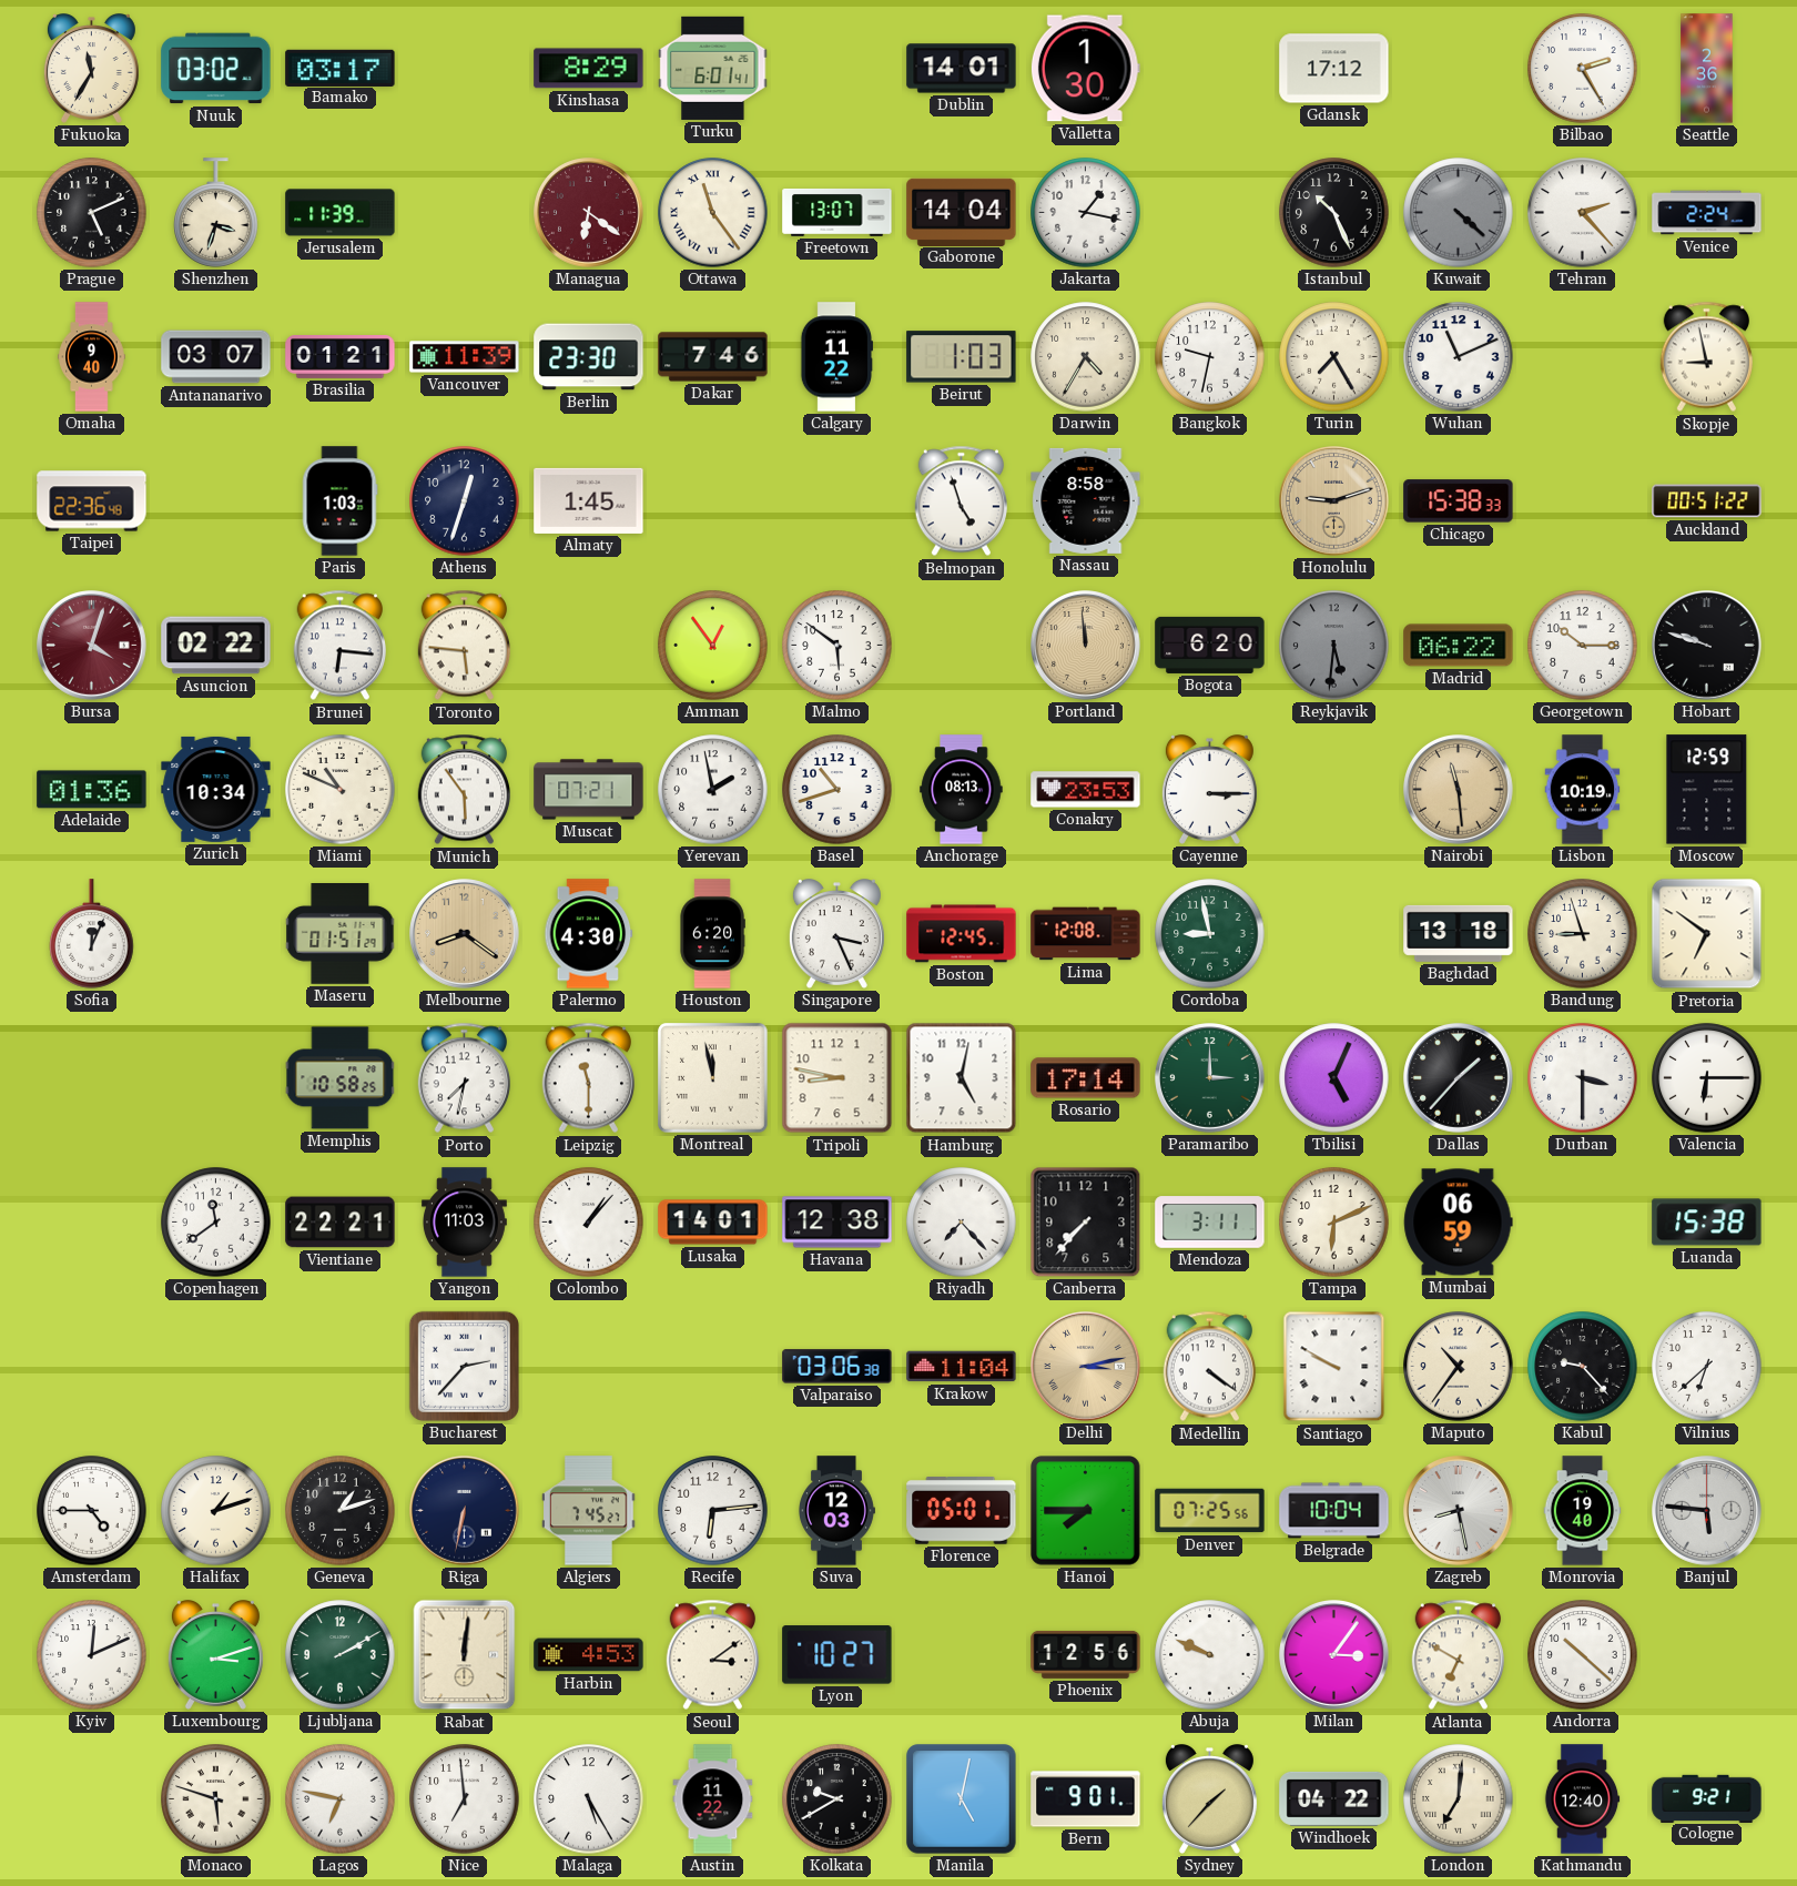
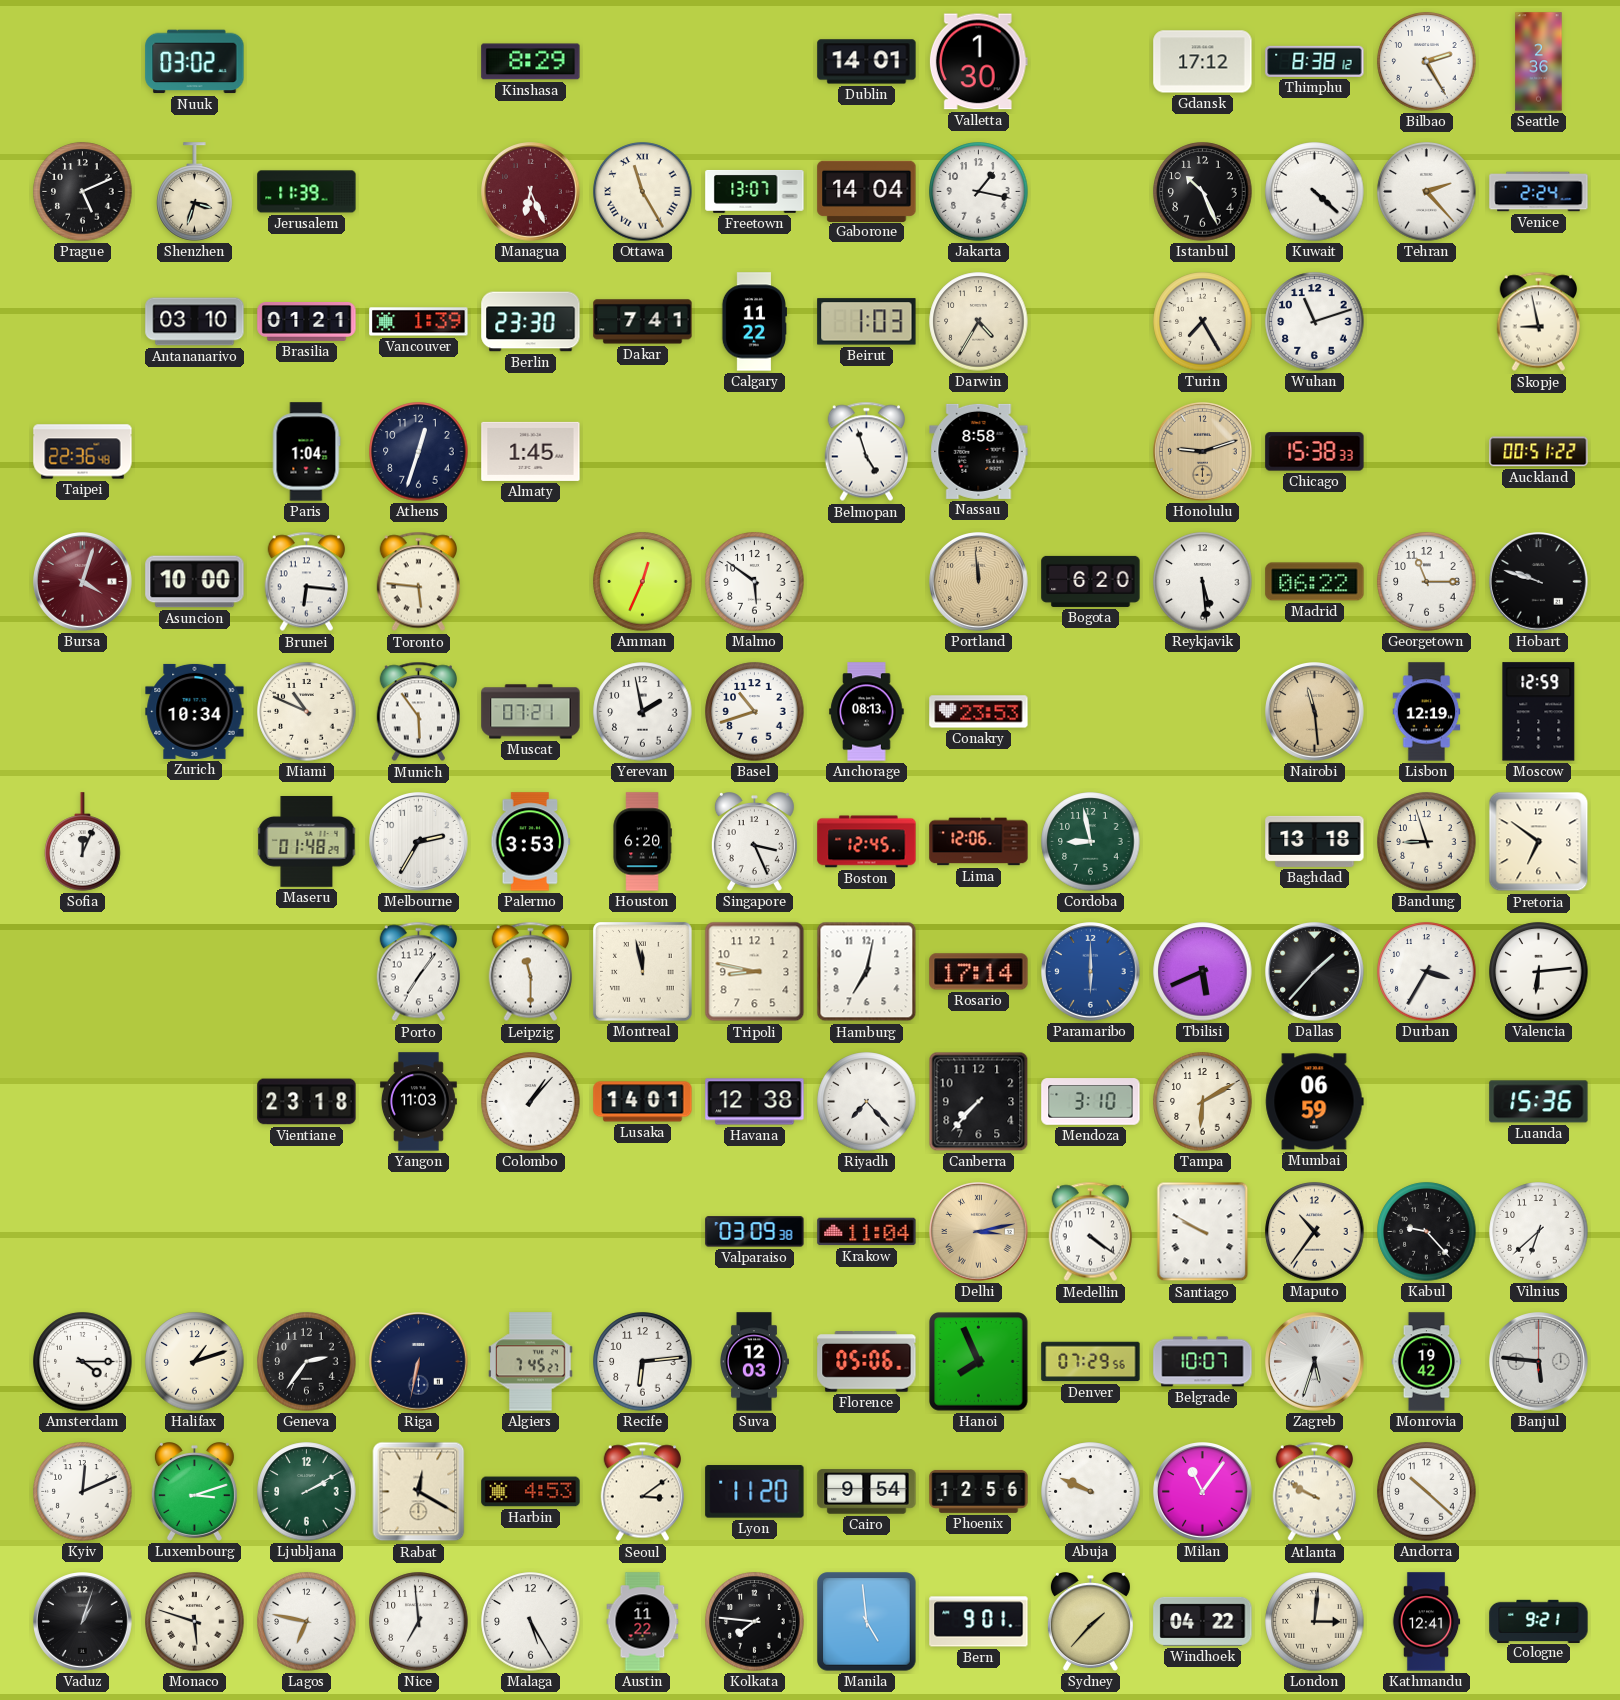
Fukuoka: 11:35 -> none
Bamako: 03:17 -> none
Turku: 6:01 -> none
Thimphu: none -> 8:38
Managua: 6:21 -> 6:26
Ottawa: 11:24 -> 11:25
Kuwait dial: grey -> white
Omaha: 9:40 -> none
Antananarivo: 03:07 -> 03:10
Vancouver: 11:39 -> 1:39
Dakar: 7:46 -> 7:41
Bangkok: 9:32 -> none
Wuhan: 11:11 -> 11:12
Paris: 1:03 -> 1:04
Asuncion: 02:22 -> 10:00
Amman: 12:54 -> 12:34
Reykjavik: 5:31 -> 5:29
Reykjavik dial: grey -> white
Georgetown: 10:15 -> 11:15
Adelaide: 01:36 -> none
Cayenne: 3:15 -> none
Lisbon: 10:19 -> 12:19
Maseru: 01:51 -> 01:48
Melbourne: 8:21 -> 2:35
Melbourne dial: champagne -> white
Palermo: 4:30 -> 3:53
Lima: 12:08 -> 12:06
Memphis: 10:58 -> none
Porto: 7:32 -> 7:06
Hamburg: 5:02 -> 7:02
Paramaribo: 3:00 -> 6:00
Paramaribo dial: green -> blue
Tbilisi: 5:04 -> 5:41
Durban: 3:30 -> 3:35
Valencia: 6:15 -> 6:14
Copenhagen: 11:39 -> none
Vientiane: 22:21 -> 23:18
Mendoza: 3:11 -> 3:10
Tampa: 6:11 -> 6:10
Luanda: 15:38 -> 15:36
Bucharest: 2:37 -> none
Valparaiso: 03:06 -> 03:09
Amsterdam: 4:45 -> 4:15
Geneva: 1:12 -> 2:36
Florence: 05:01 -> 05:06
Hanoi: 7:45 -> 7:56
Denver: 07:25 -> 07:29
Belgrade: 10:04 -> 10:07
Zagreb: 8:28 -> 5:33
Monrovia: 19:40 -> 19:42
Rabat: 12:01 -> 12:20
Lyon: 10:27 -> 11:20
Cairo: none -> 9:54
Milan: 3:06 -> 11:06
Atlanta: 6:50 -> 9:50
Vaduz: none -> 1:03
Kolkata: 9:40 -> 7:46
Manila: 5:02 -> 4:59
London: 7:01 -> 3:01
Kathmandu: 12:40 -> 12:41
